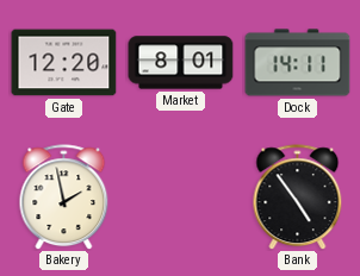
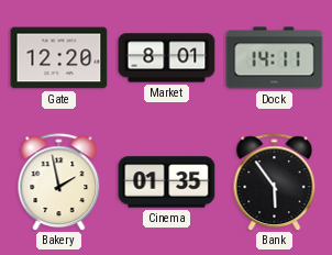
Cinema: none -> 01:35
Bank: 4:54 -> 5:54
